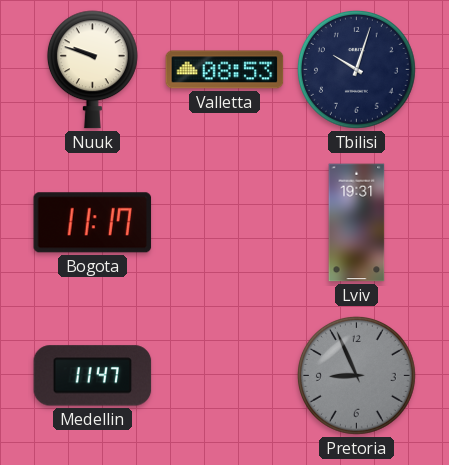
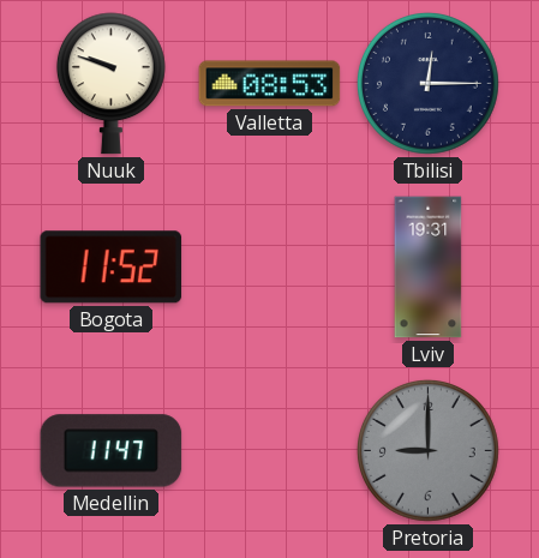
Tbilisi: 10:03 -> 12:15
Bogota: 11:17 -> 11:52
Pretoria: 8:56 -> 9:00
